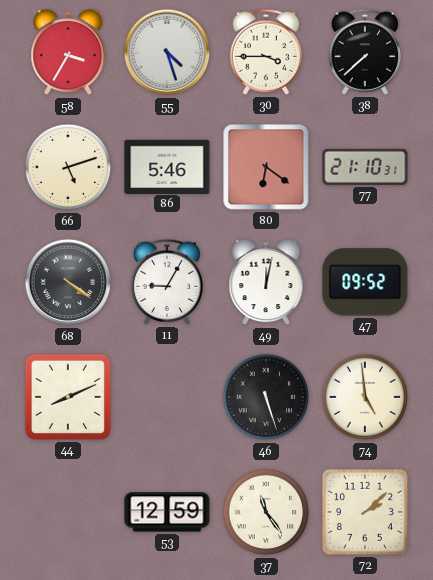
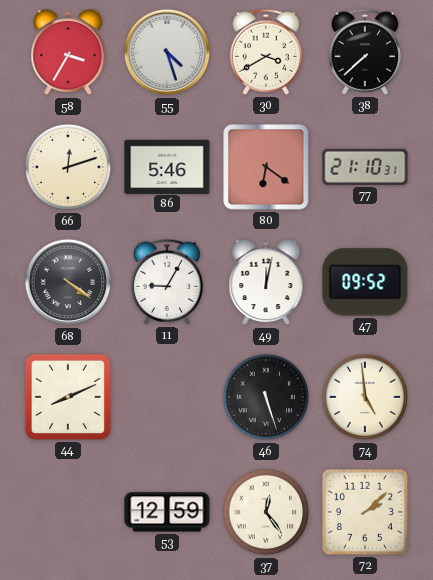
30: 3:45 -> 3:40
66: 5:12 -> 12:12
37: 11:24 -> 12:24
